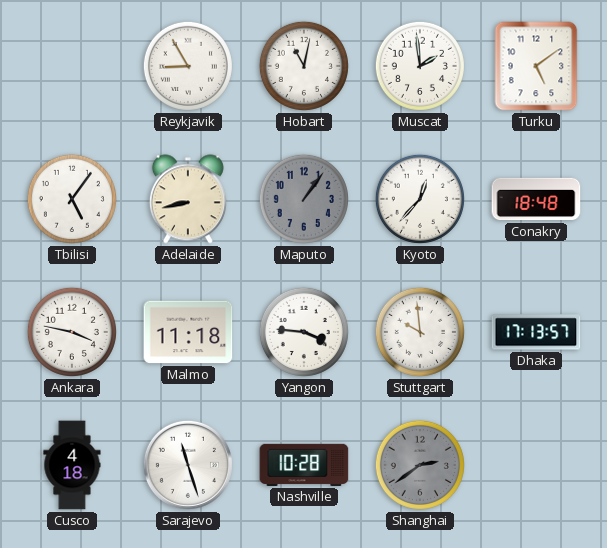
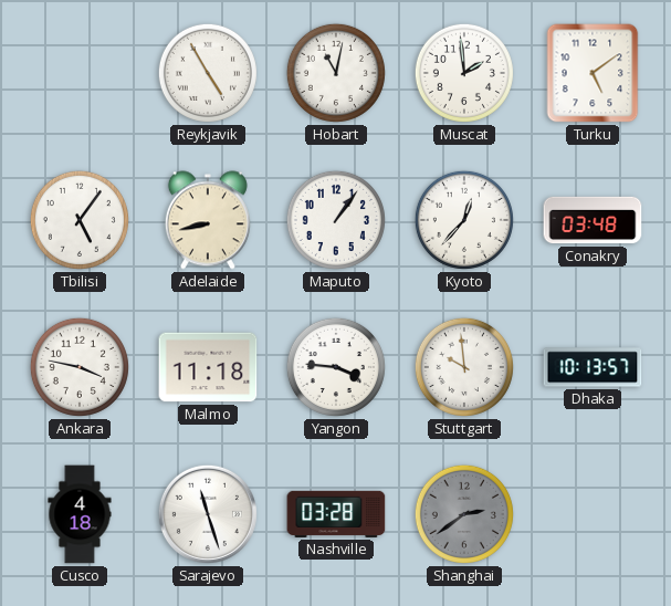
Reykjavik: 8:55 -> 4:55
Maputo dial: grey -> white
Conakry: 18:48 -> 03:48
Dhaka: 17:13 -> 10:13
Nashville: 10:28 -> 03:28
